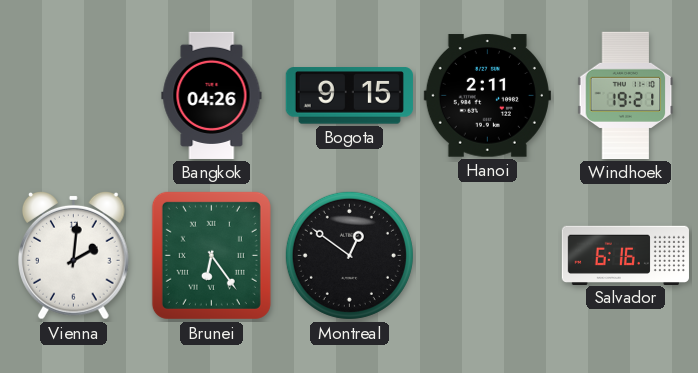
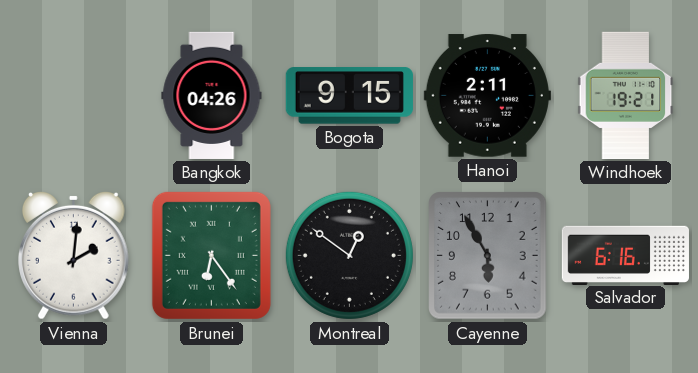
Cayenne: none -> 5:55
